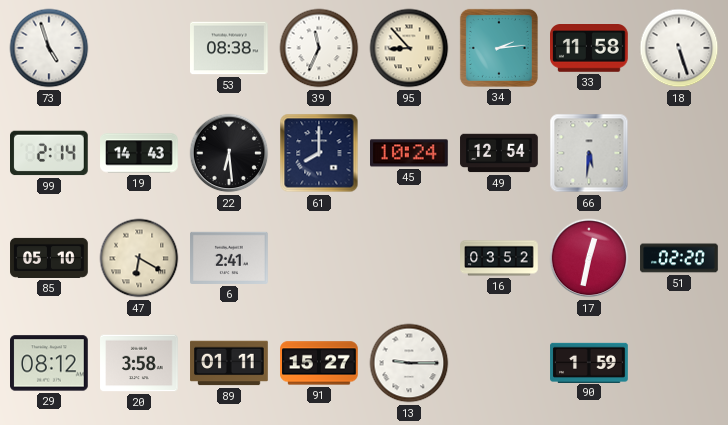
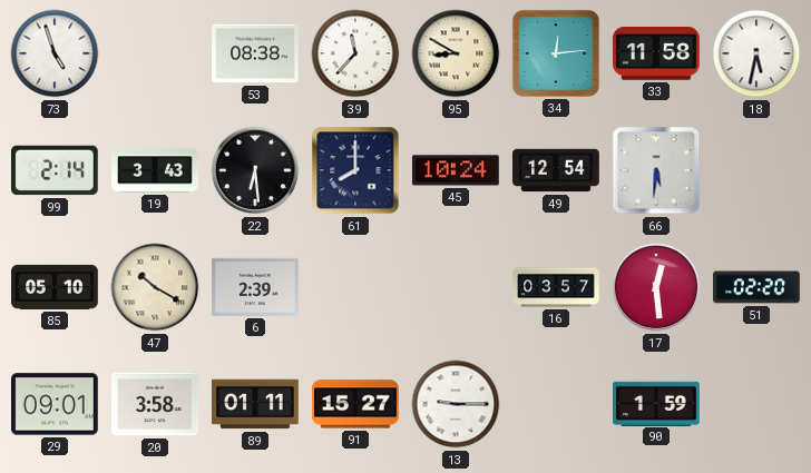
39: 11:34 -> 11:37
95: 8:53 -> 8:50
34: 2:14 -> 12:14
18: 5:27 -> 5:32
19: 14:43 -> 3:43
47: 6:20 -> 10:20
6: 2:41 -> 2:39
16: 03:52 -> 03:57
17: 12:32 -> 12:29
29: 08:12 -> 09:01
